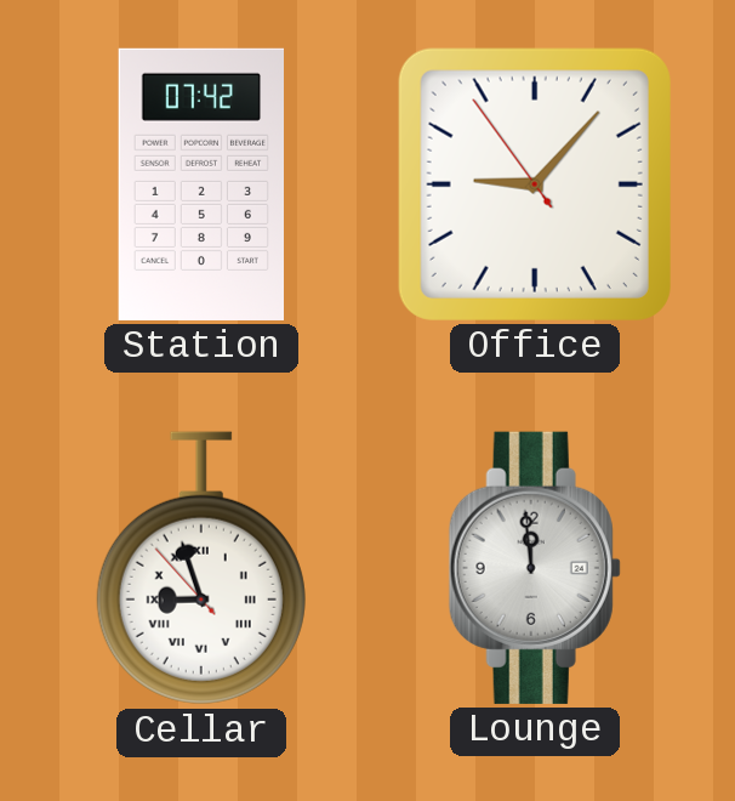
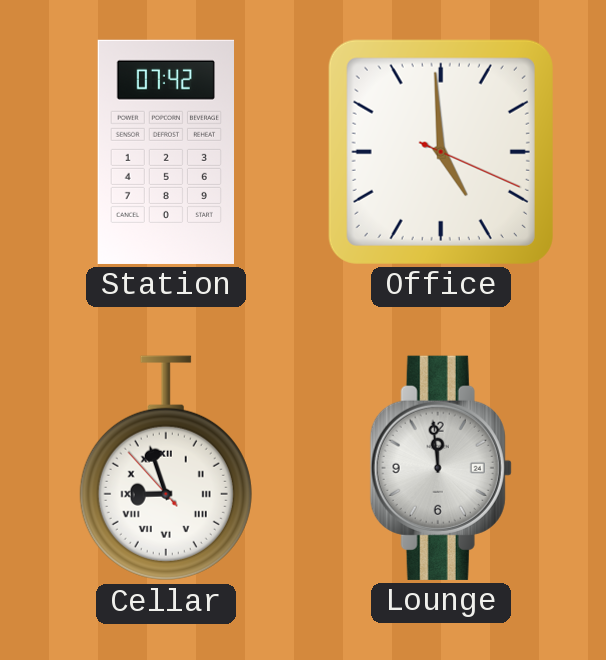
Office: 9:06 -> 4:59
